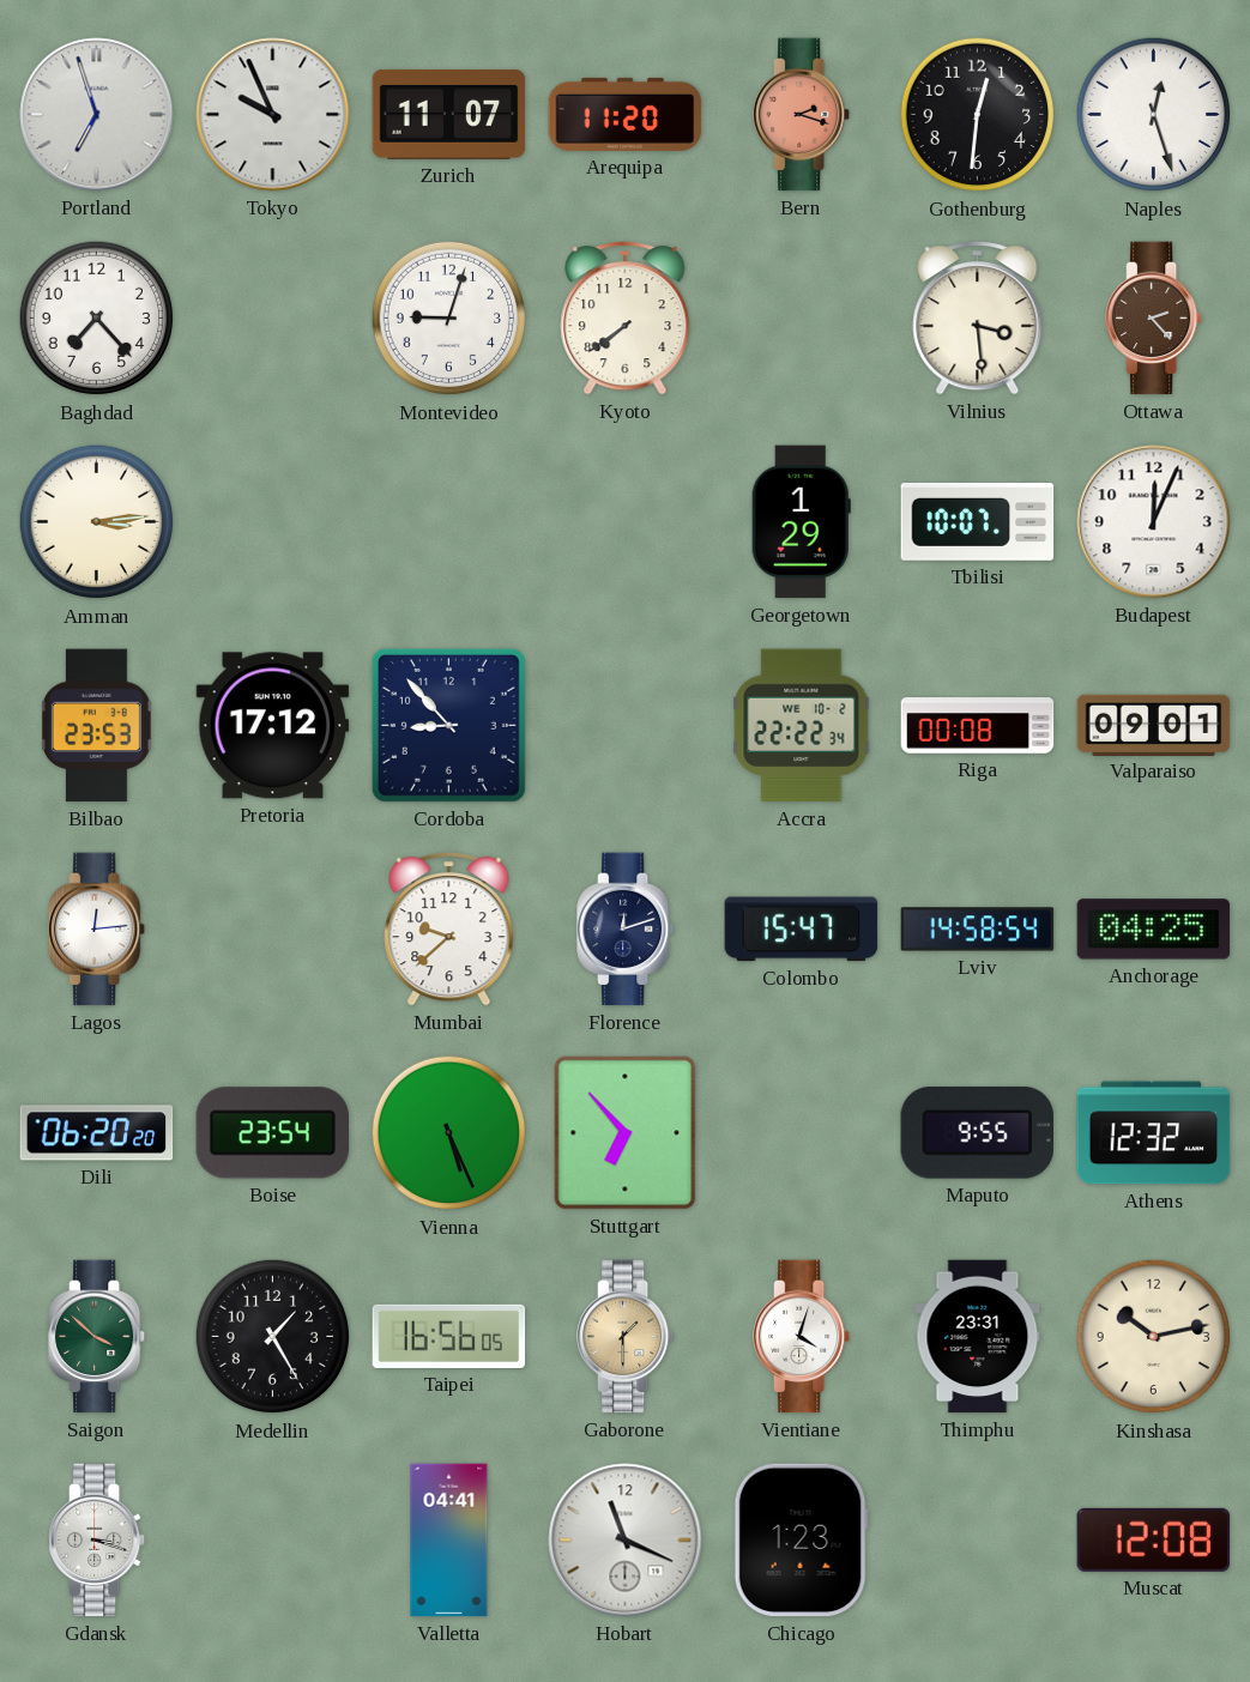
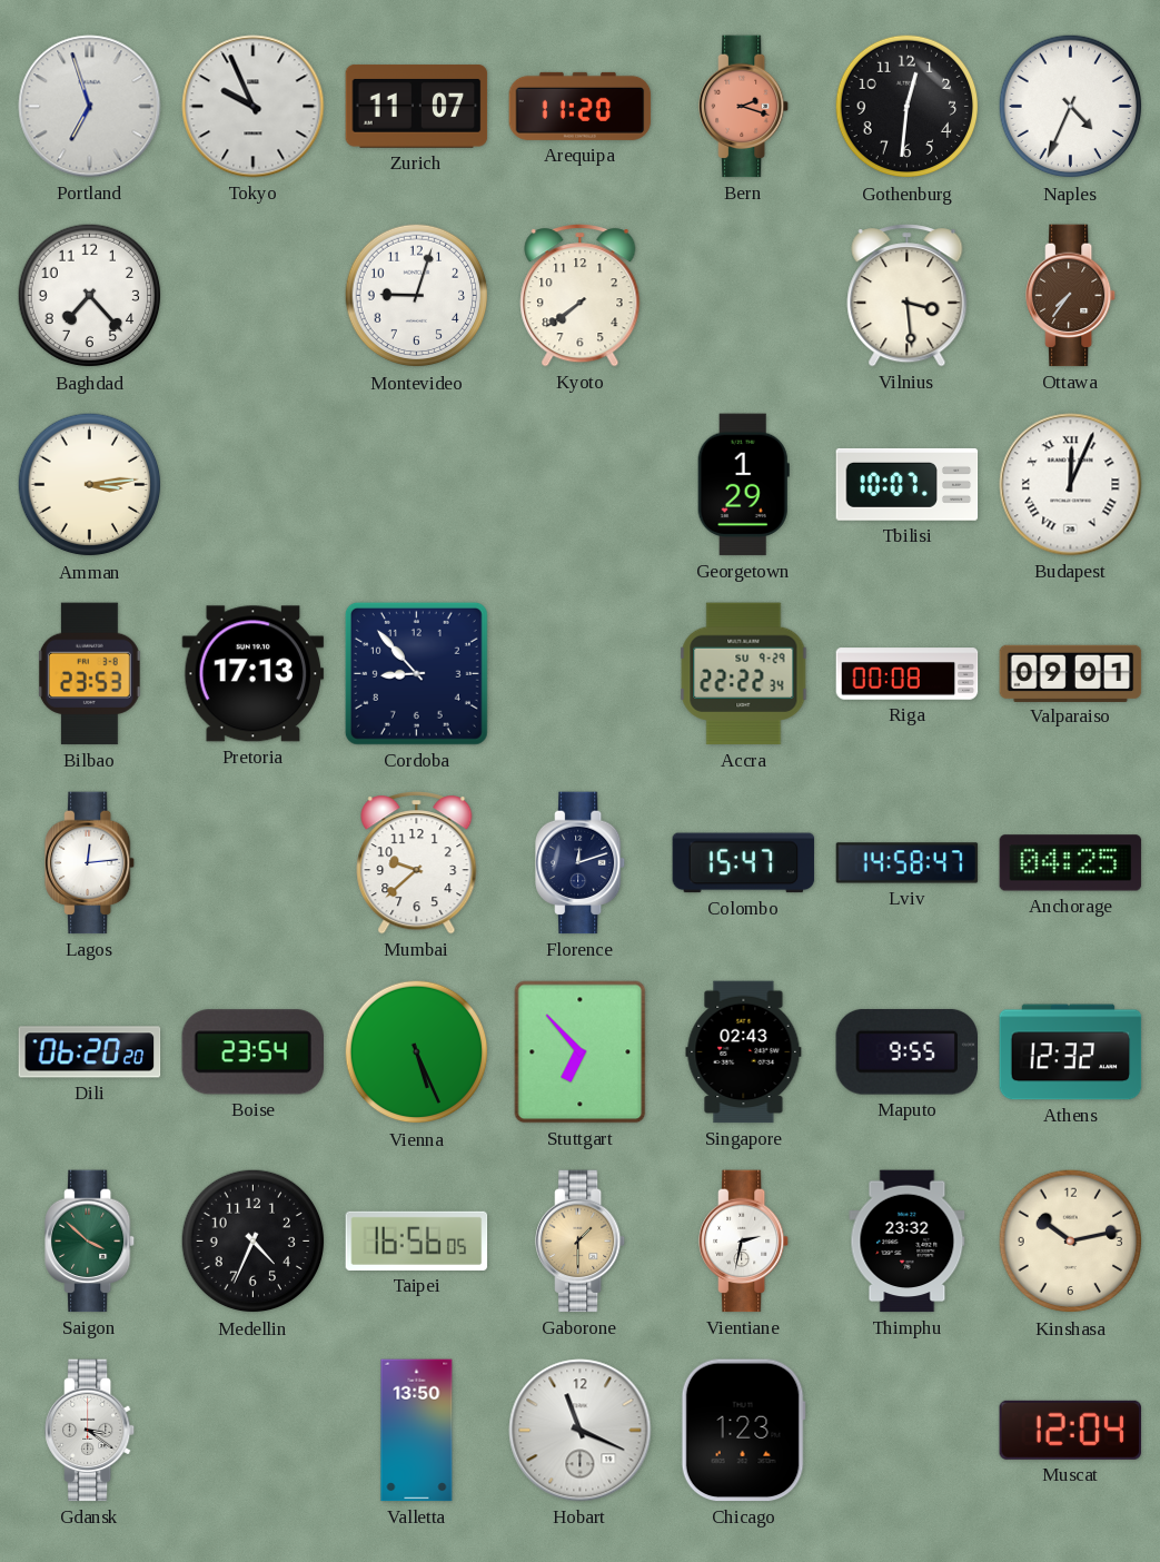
Naples: 12:27 -> 4:34
Ottawa: 2:23 -> 7:36
Budapest numerals: Arabic -> Roman
Pretoria: 17:12 -> 17:13
Accra date: WE 10-2 -> SU 9-29
Lviv: 14:58:54 -> 14:58:47
Singapore: none -> 02:43
Medellin: 1:25 -> 4:34
Vientiane: 4:03 -> 2:32
Thimphu: 23:31 -> 23:32
Gdansk: 3:18 -> 3:21
Valletta: 04:41 -> 13:50
Muscat: 12:08 -> 12:04
